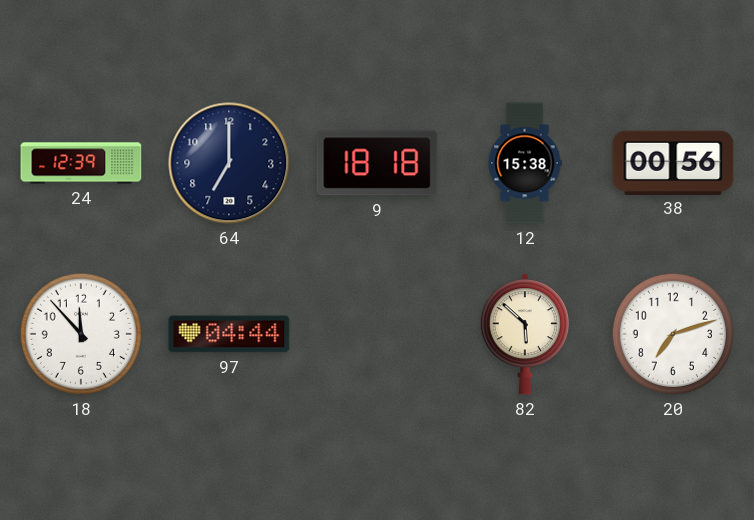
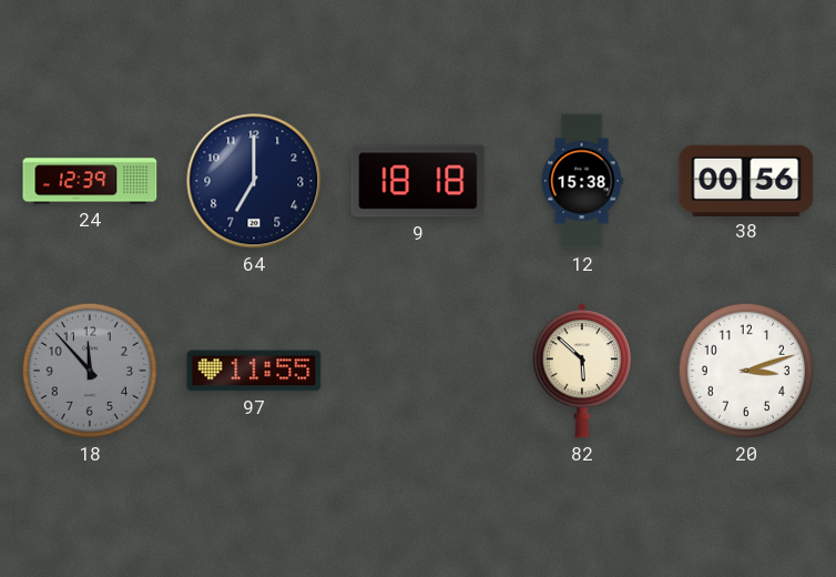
18 dial: white -> grey
97: 04:44 -> 11:55
20: 7:12 -> 3:12
